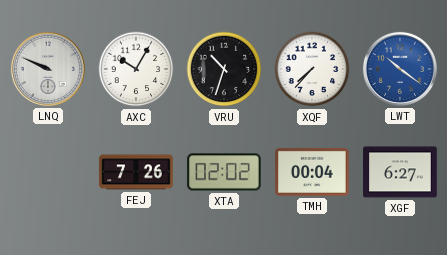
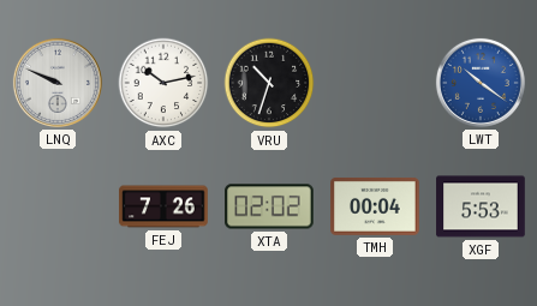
AXC: 10:05 -> 10:13
XQF: 7:37 -> none
XGF: 6:27 -> 5:53
